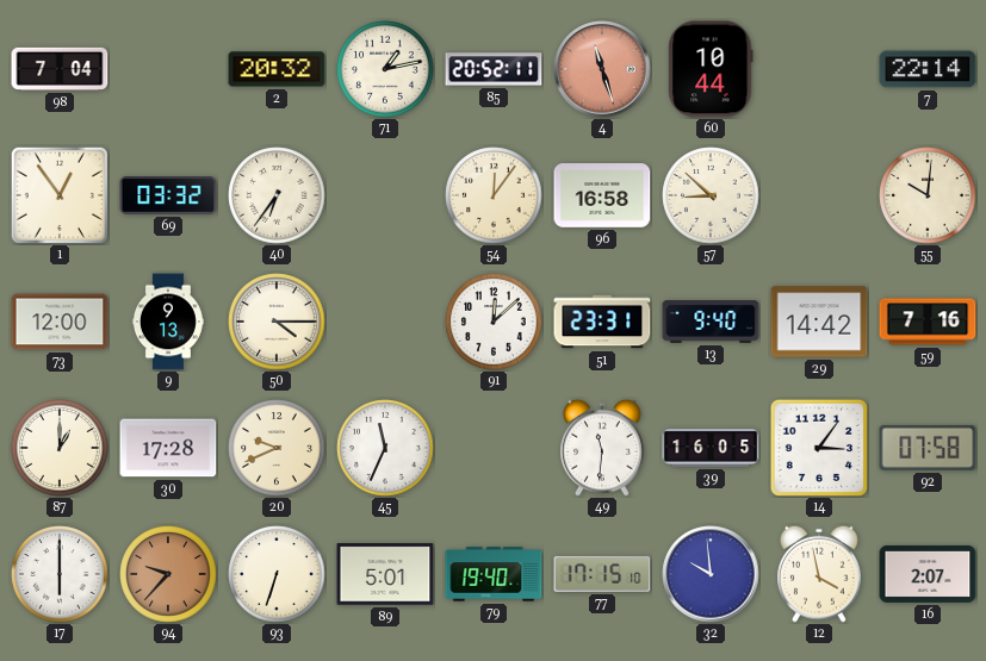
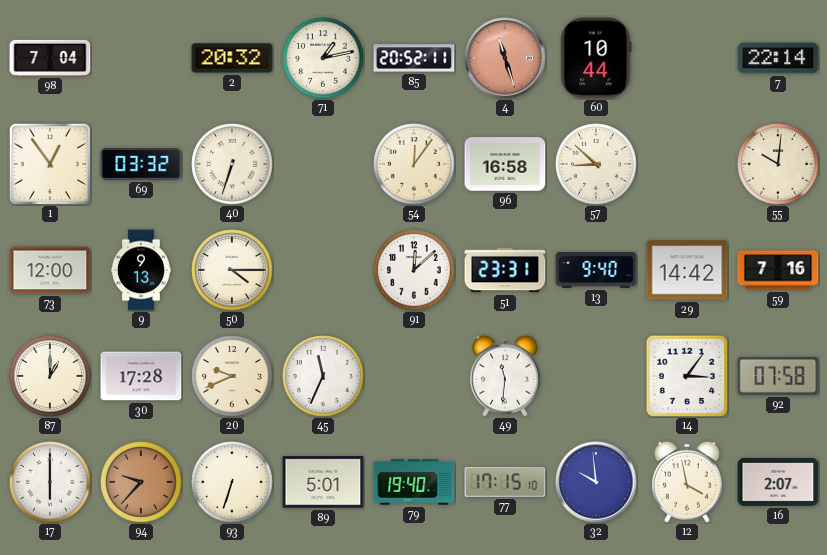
40: 6:36 -> 6:33
39: 16:05 -> none
